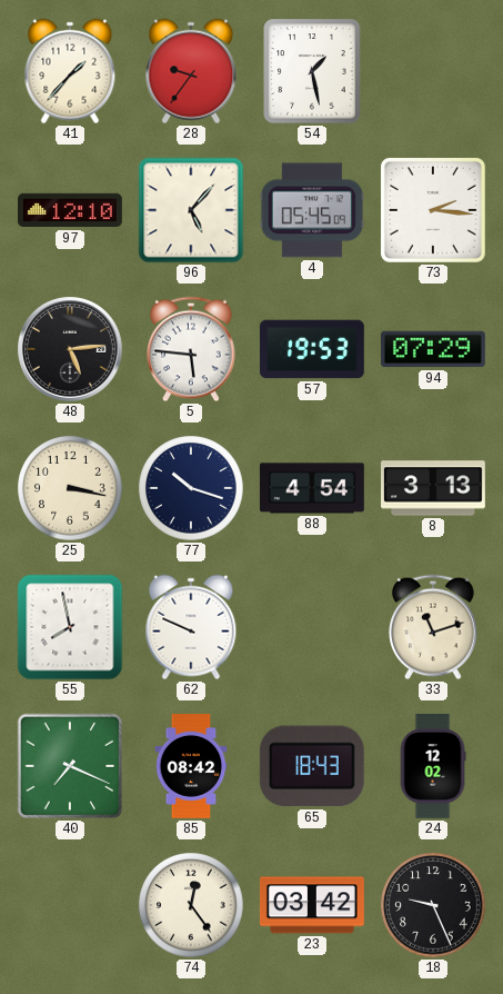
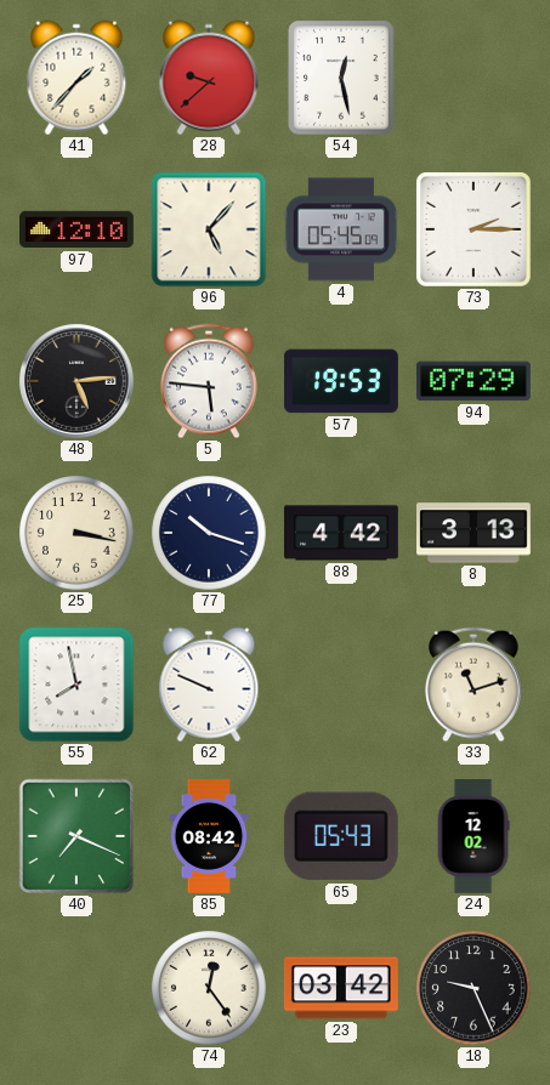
28: 9:36 -> 9:38
54: 1:28 -> 12:28
73: 2:16 -> 2:15
88: 4:54 -> 4:42
65: 18:43 -> 05:43
